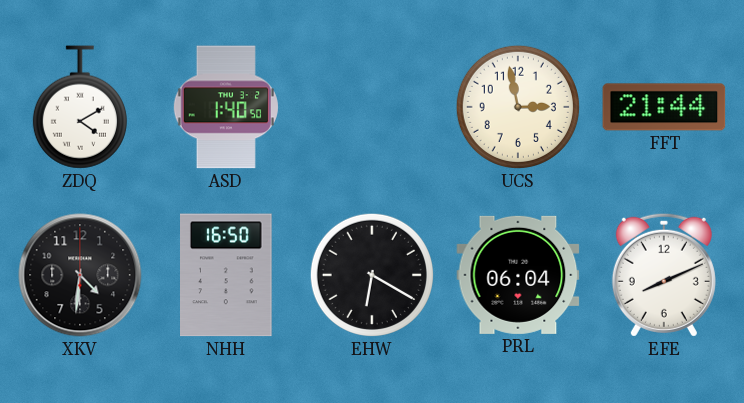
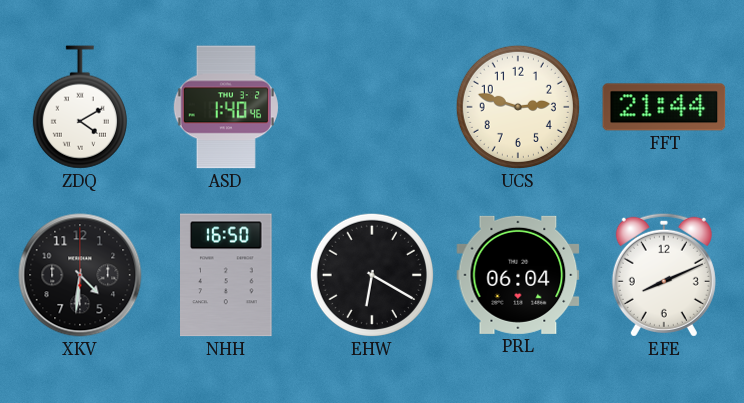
ASD: 1:40:50 -> 1:40:46
UCS: 2:58 -> 2:48
